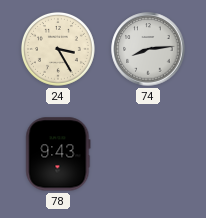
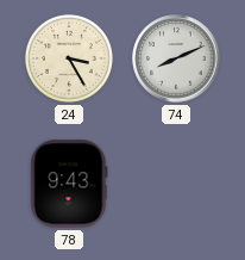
74: 8:14 -> 8:11
